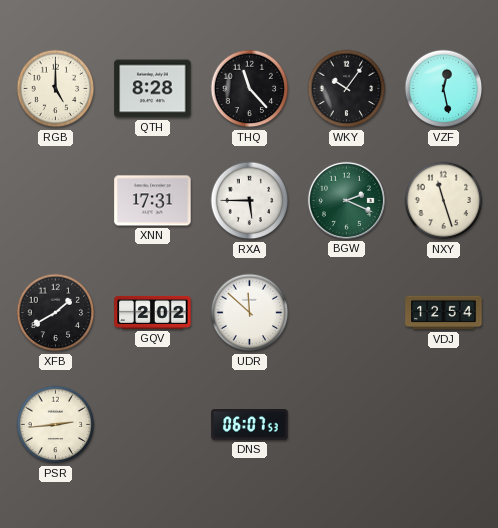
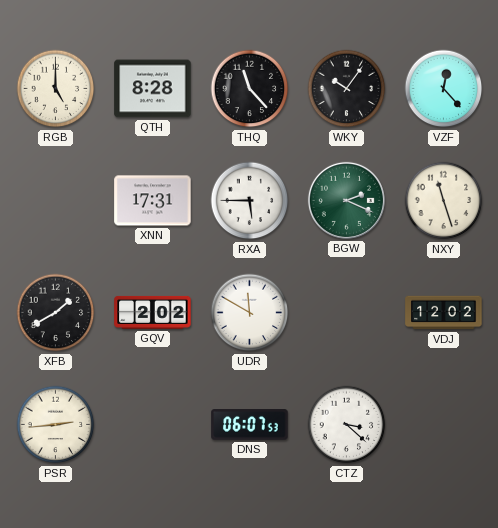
VZF: 12:28 -> 12:23
UDR: 11:52 -> 11:50
VDJ: 12:54 -> 12:02
CTZ: none -> 3:22
